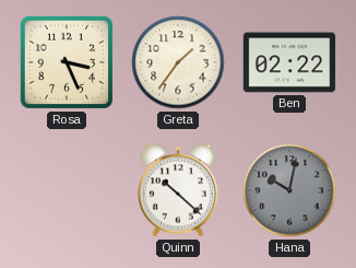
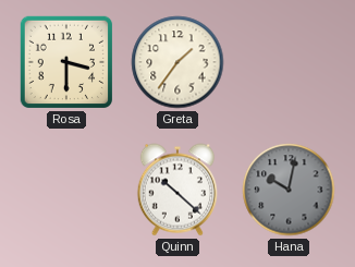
Rosa: 3:26 -> 3:30
Ben: 02:22 -> none
